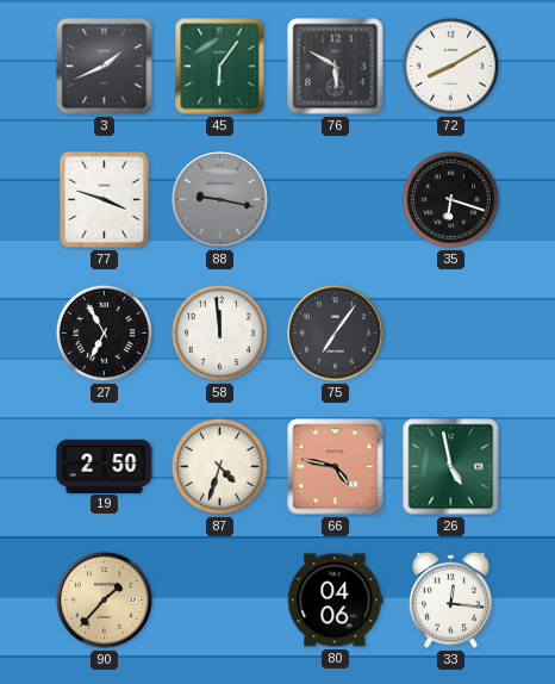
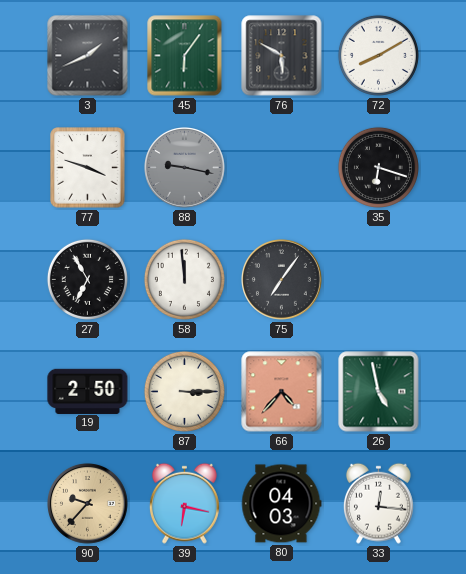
87: 4:33 -> 3:15
66: 4:47 -> 4:37
90: 1:37 -> 9:37
39: none -> 6:17
80: 04:06 -> 04:03
